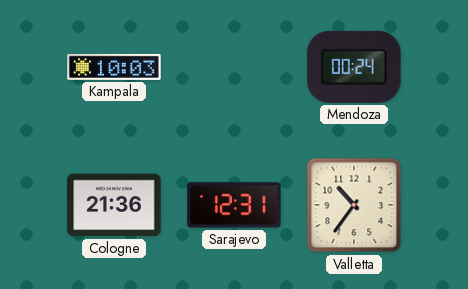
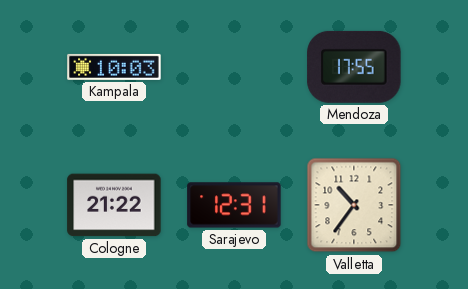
Mendoza: 00:24 -> 17:55
Cologne: 21:36 -> 21:22
